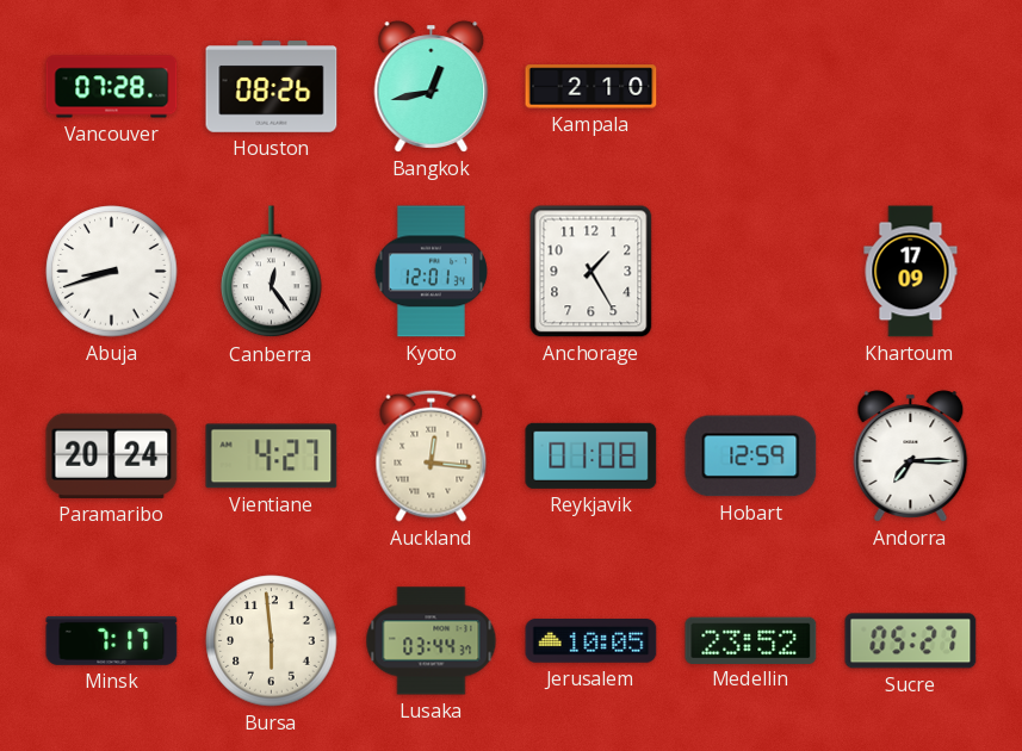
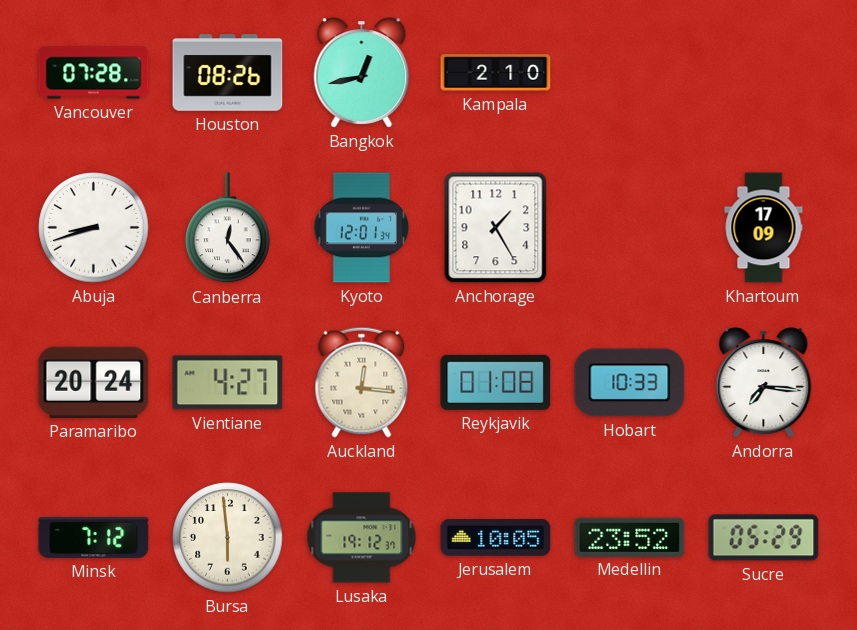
Hobart: 12:59 -> 10:33
Andorra: 7:15 -> 7:16
Minsk: 7:17 -> 7:12
Lusaka: 03:44 -> 19:12
Sucre: 05:27 -> 05:29
